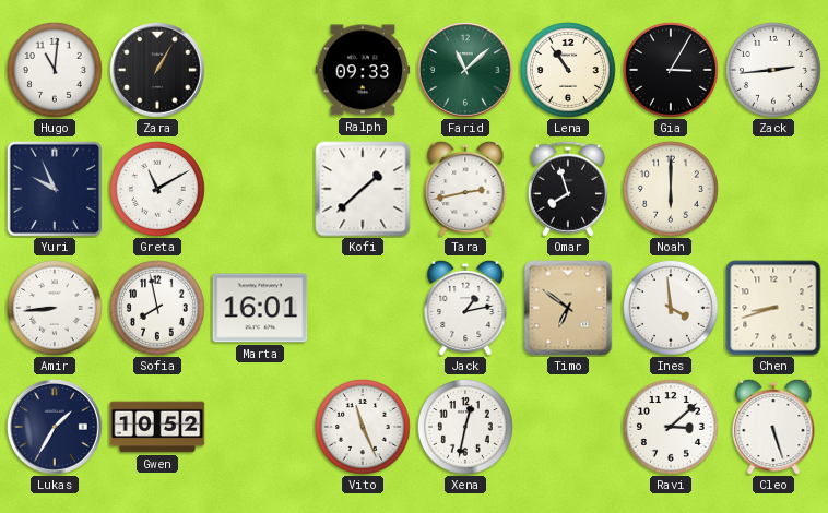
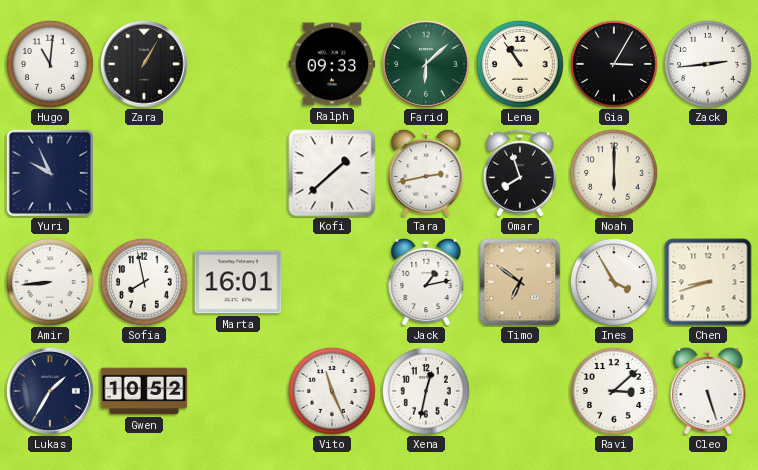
Farid: 11:08 -> 6:08
Greta: 11:10 -> none
Ines: 3:59 -> 3:55
